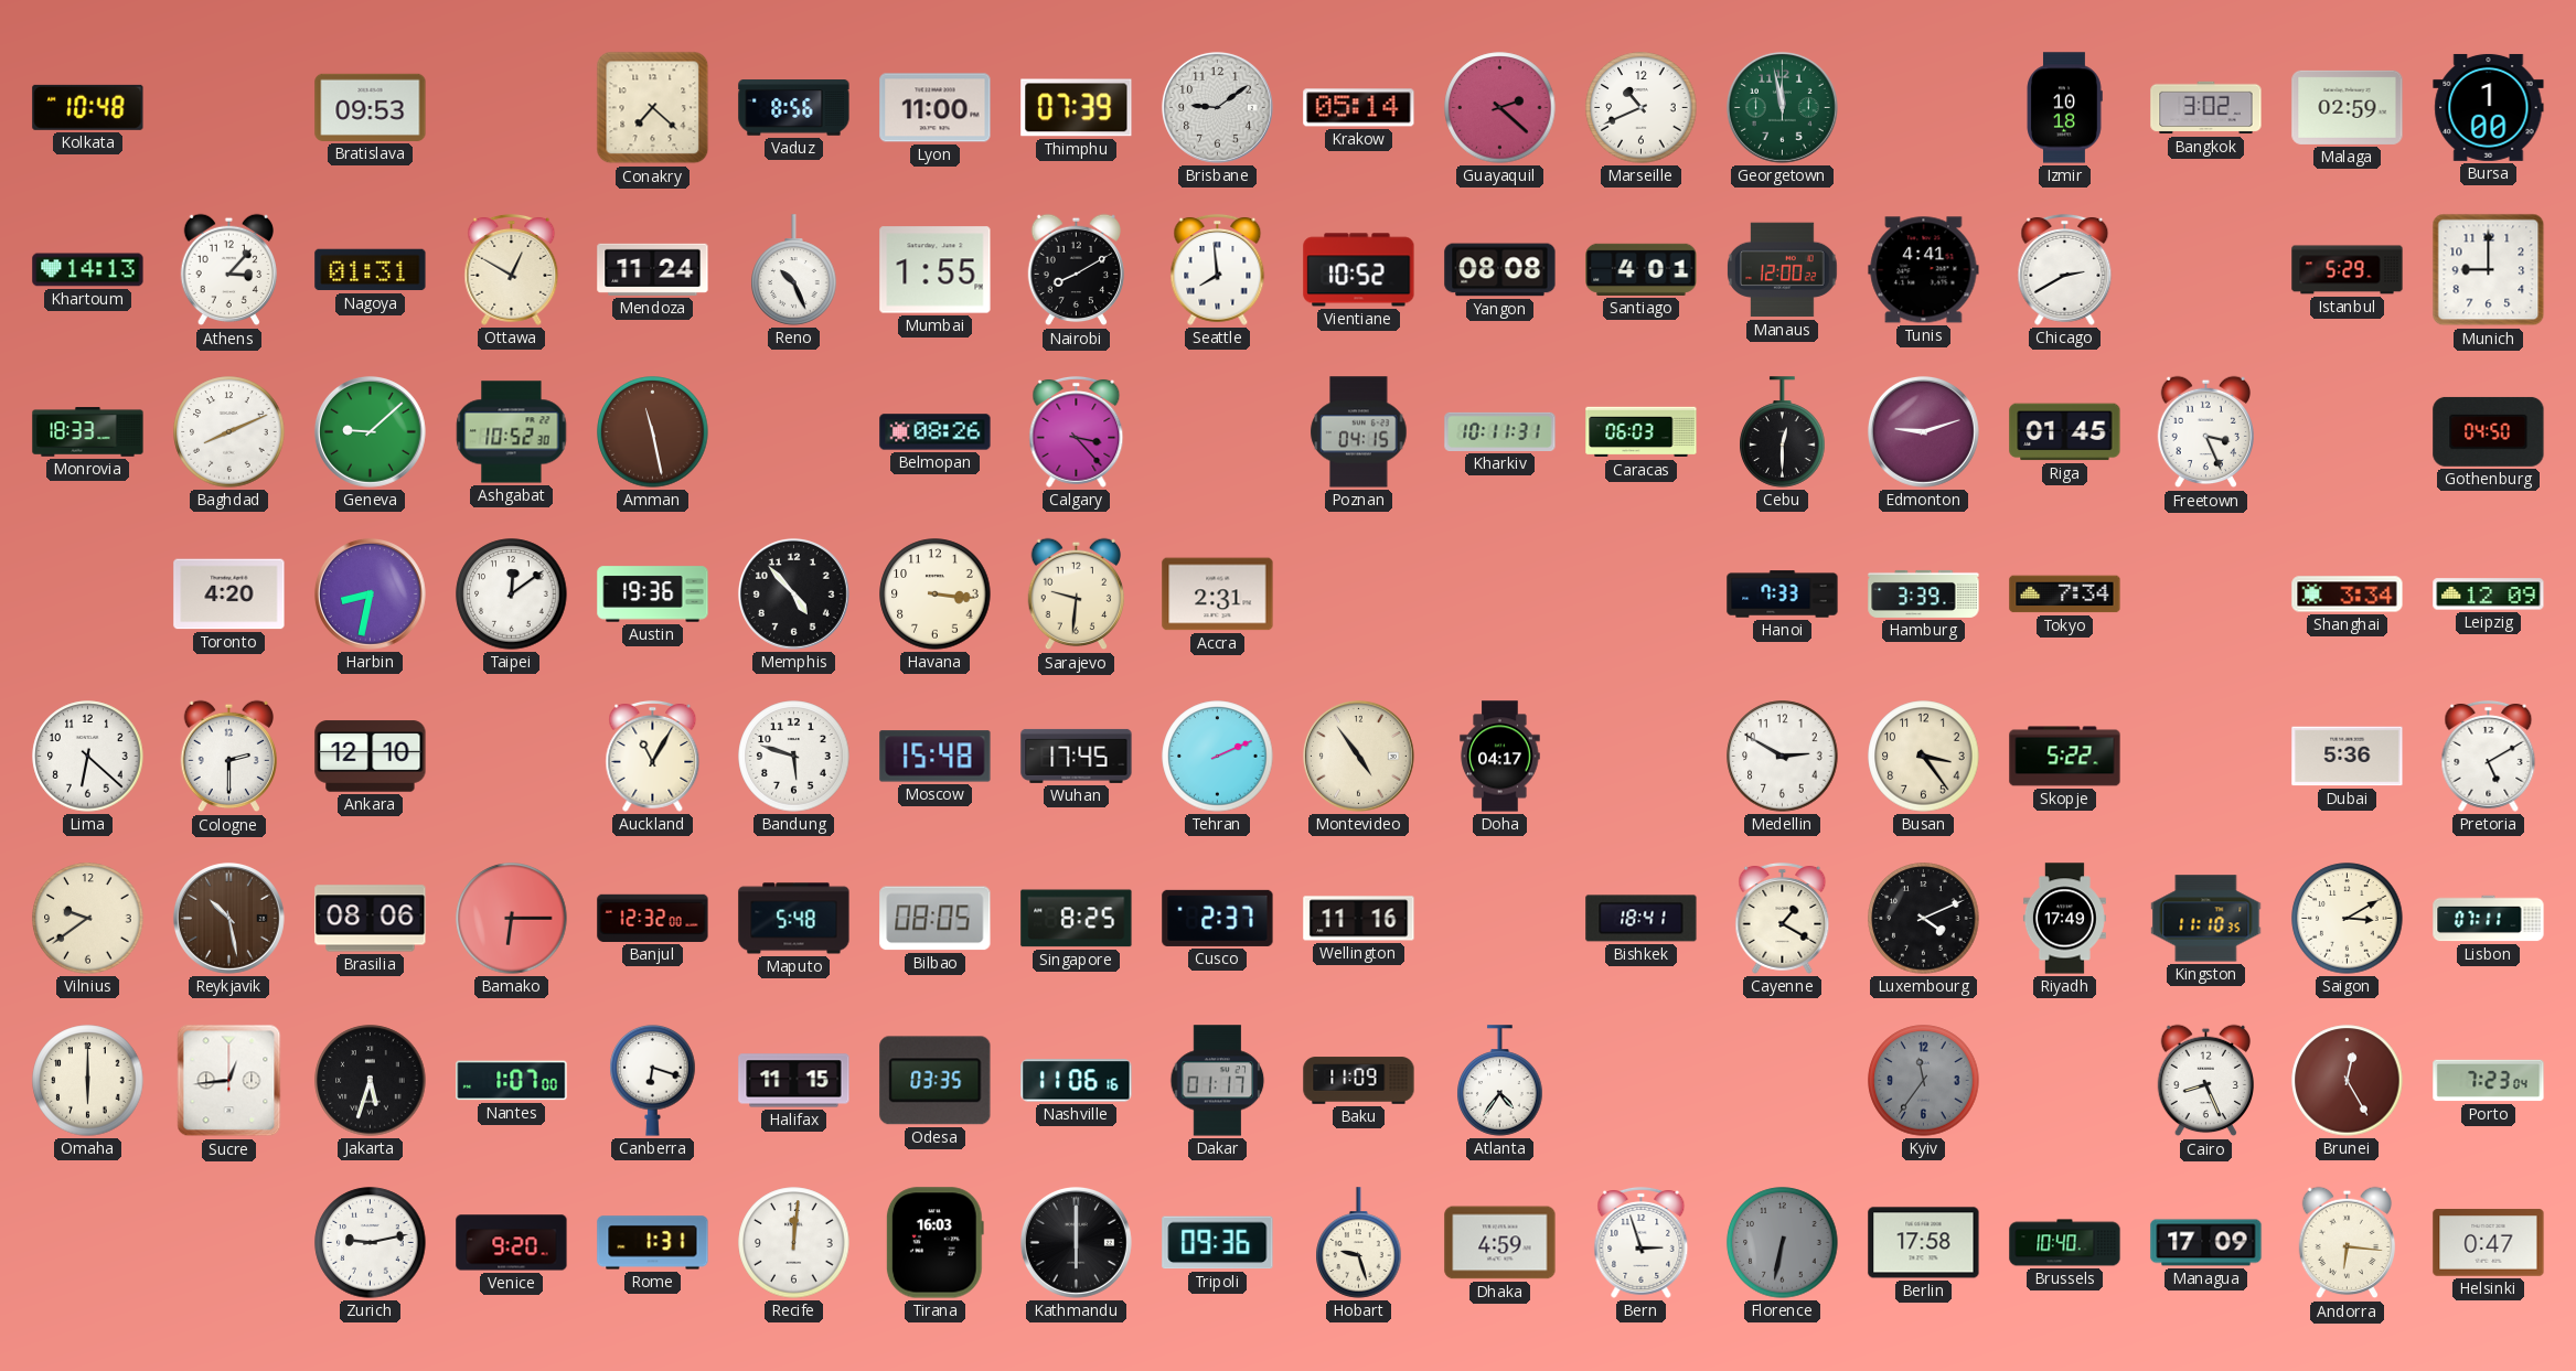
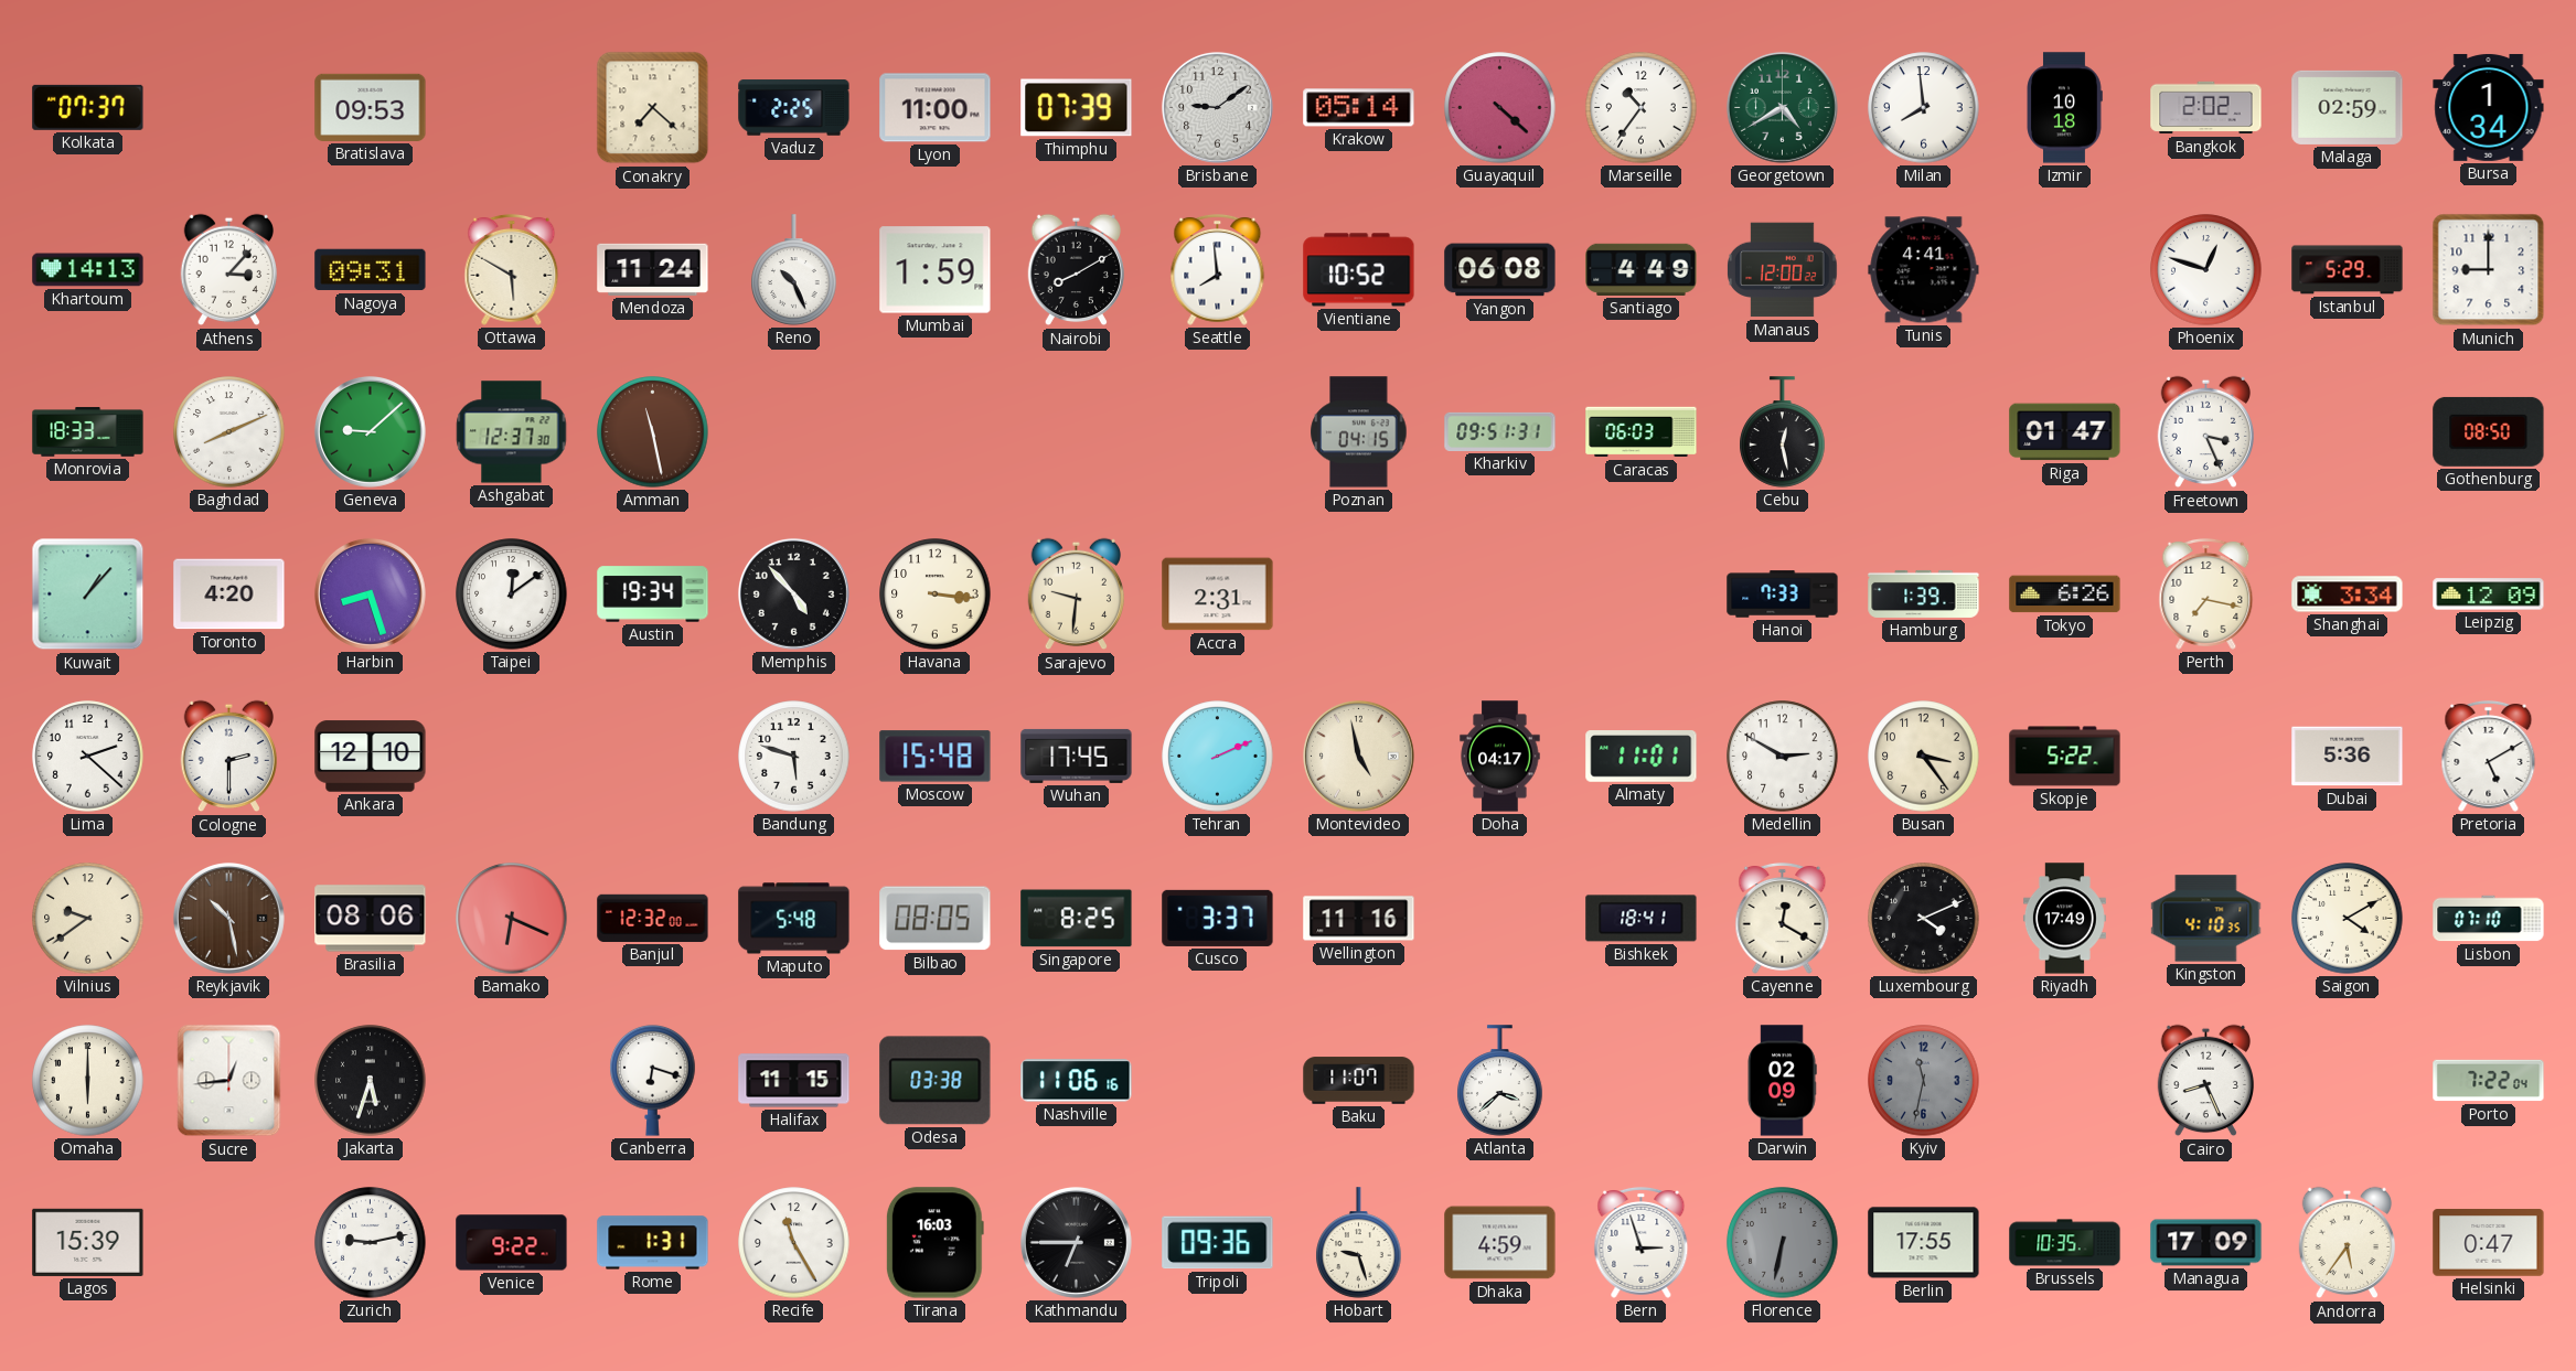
Kolkata: 10:48 -> 07:37
Vaduz: 8:56 -> 2:25
Guayaquil: 2:22 -> 4:22
Marseille: 10:41 -> 10:36
Georgetown: 11:58 -> 4:40
Milan: none -> 7:59
Bangkok: 3:02 -> 2:02
Bursa: 1:00 -> 1:34
Nagoya: 01:31 -> 09:31
Ottawa: 12:50 -> 5:50
Mumbai: 1:55 -> 1:59
Yangon: 08:08 -> 06:08
Santiago: 4:01 -> 4:49
Chicago: 2:40 -> none
Phoenix: none -> 12:48
Ashgabat: 10:52 -> 12:37
Belmopan: 08:26 -> none
Calgary: 3:23 -> none
Kharkiv: 10:11 -> 09:51
Cebu: 12:30 -> 12:28
Edmonton: 9:12 -> none
Riga: 01:45 -> 01:47
Gothenburg: 04:50 -> 08:50
Kuwait: none -> 1:07
Harbin: 8:32 -> 8:27
Austin: 19:36 -> 19:34
Hamburg: 3:39 -> 1:39
Tokyo: 7:34 -> 6:26
Perth: none -> 7:17
Lima: 6:22 -> 2:22
Auckland: 11:05 -> none
Montevideo: 4:54 -> 4:58
Almaty: none -> 11:01
Bamako: 6:15 -> 6:19
Cusco: 2:37 -> 3:37
Cayenne: 1:20 -> 12:20
Kingston: 11:10 -> 4:10
Saigon: 3:10 -> 4:10
Lisbon: 07:11 -> 07:10
Nantes: 1:07 -> none
Odesa: 03:35 -> 03:38
Dakar: 01:17 -> none
Baku: 11:09 -> 11:07
Atlanta: 4:36 -> 3:38
Darwin: none -> 02:09
Kyiv: 11:36 -> 11:32
Brunei: 12:25 -> none
Porto: 7:23 -> 7:22
Lagos: none -> 15:39
Venice: 9:20 -> 9:22
Recife: 12:01 -> 11:25
Kathmandu: 6:00 -> 6:45
Berlin: 17:58 -> 17:55
Brussels: 10:40 -> 10:35
Andorra: 6:16 -> 5:36
